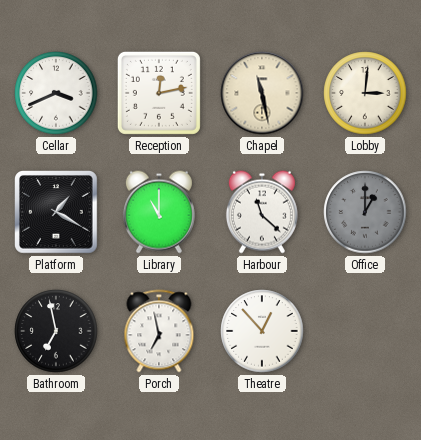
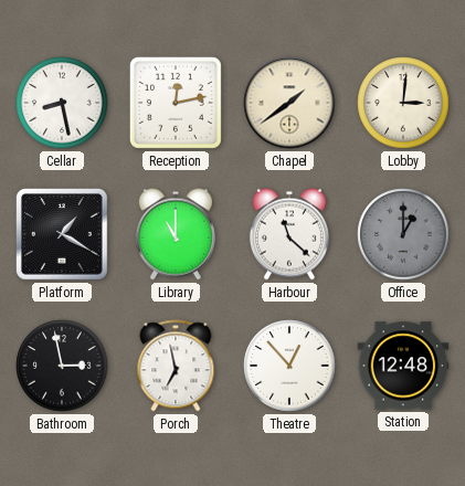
Cellar: 3:41 -> 8:28
Chapel: 11:28 -> 1:39
Bathroom: 6:58 -> 2:58
Station: none -> 12:48
